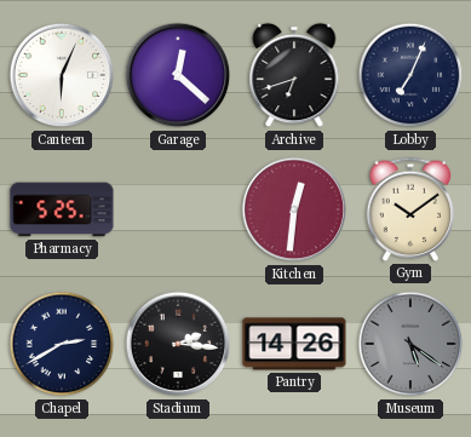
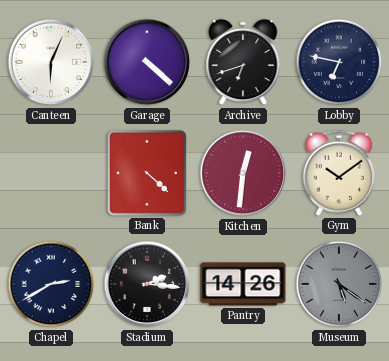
Garage: 12:22 -> 4:22
Lobby: 7:04 -> 6:47
Pharmacy: 5:25 -> none
Bank: none -> 4:22
